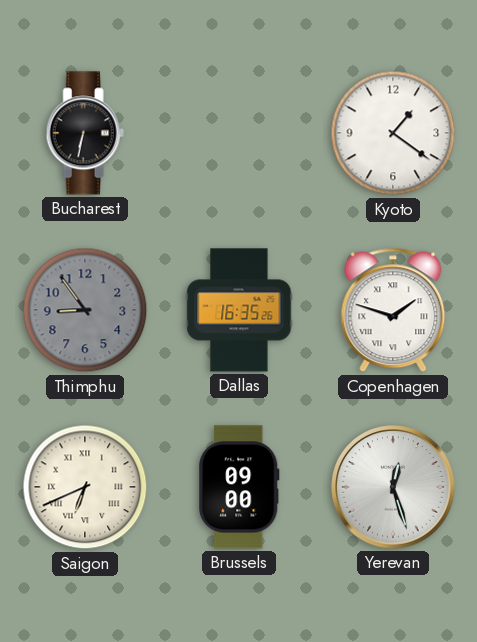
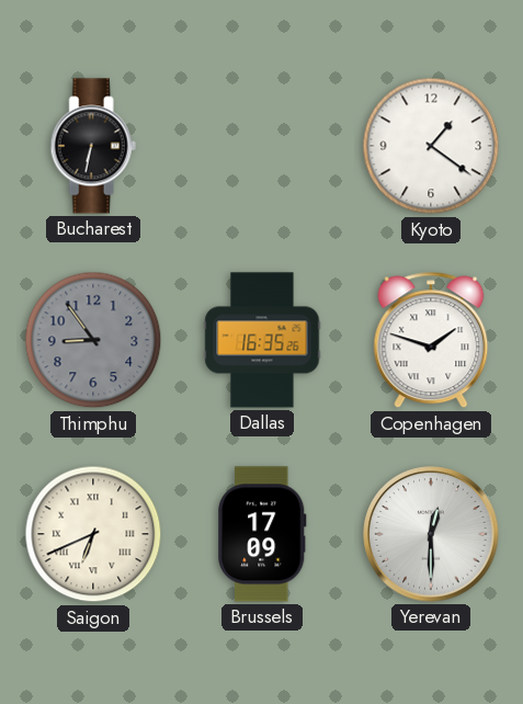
Brussels: 09:00 -> 17:09
Yerevan: 12:27 -> 12:30
